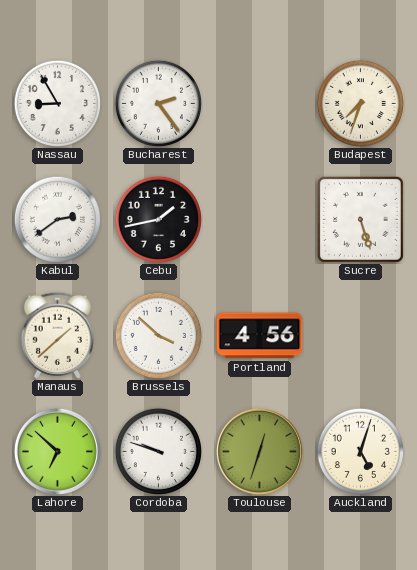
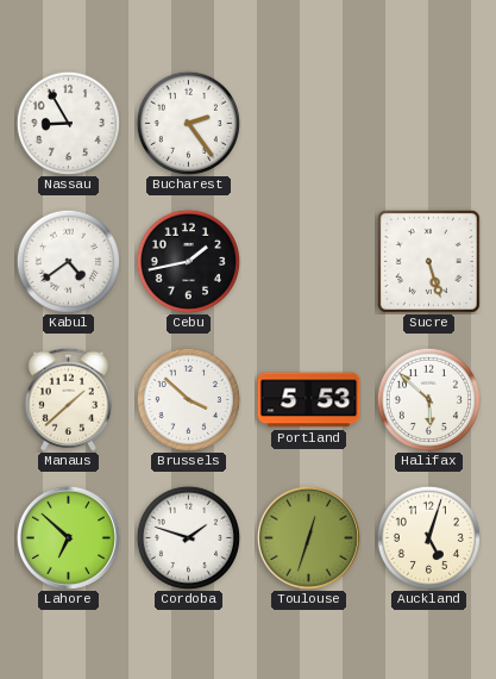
Budapest: 7:33 -> none
Kabul: 2:39 -> 4:39
Portland: 4:56 -> 5:53
Halifax: none -> 5:52
Cordoba: 9:48 -> 1:48
